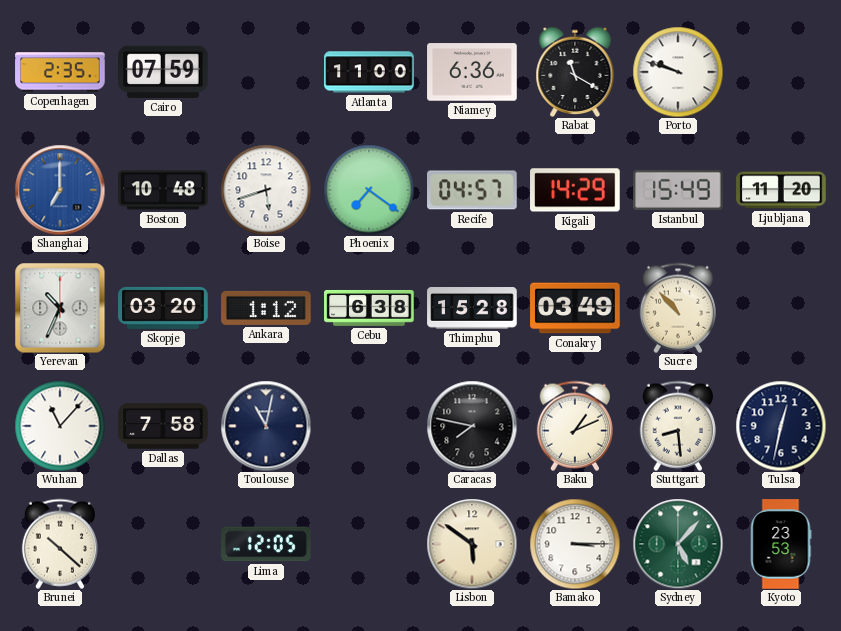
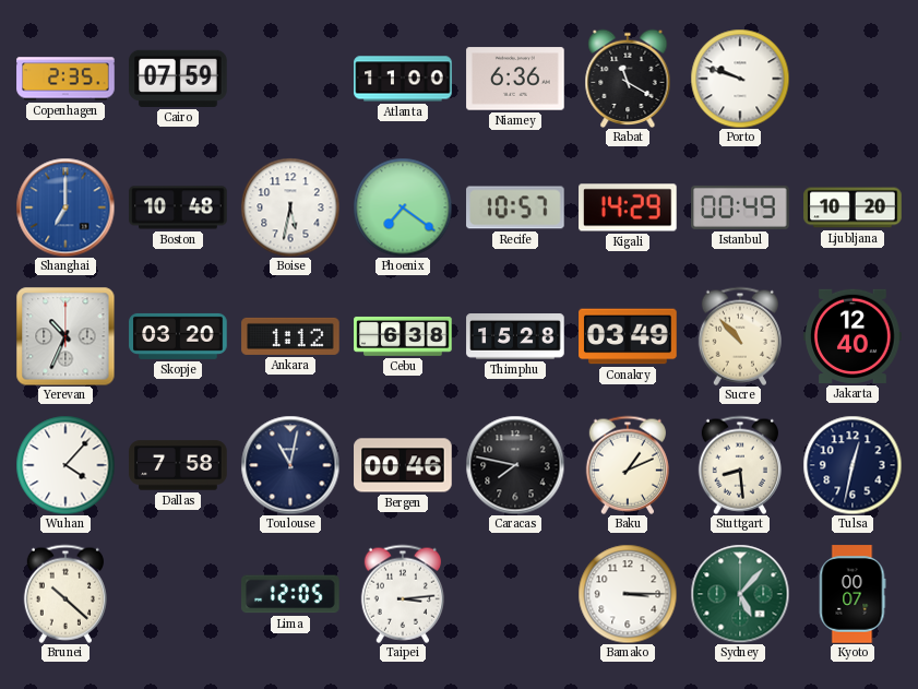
Boise: 5:42 -> 5:32
Recife: 04:57 -> 10:57
Istanbul: 15:49 -> 00:49
Ljubljana: 11:20 -> 10:20
Jakarta: none -> 12:40
Wuhan: 11:07 -> 4:07
Bergen: none -> 00:46
Taipei: none -> 3:14
Lisbon: 5:51 -> none
Kyoto: 23:53 -> 00:07
